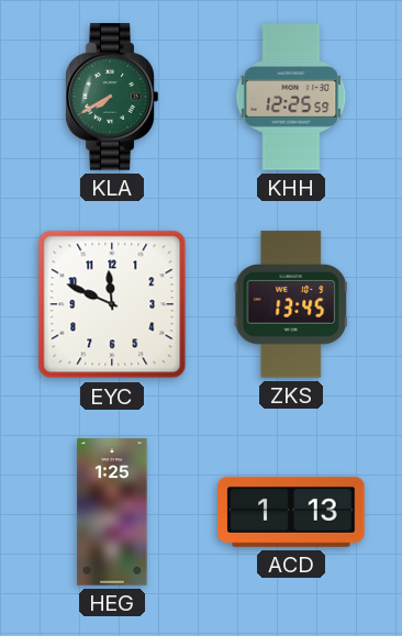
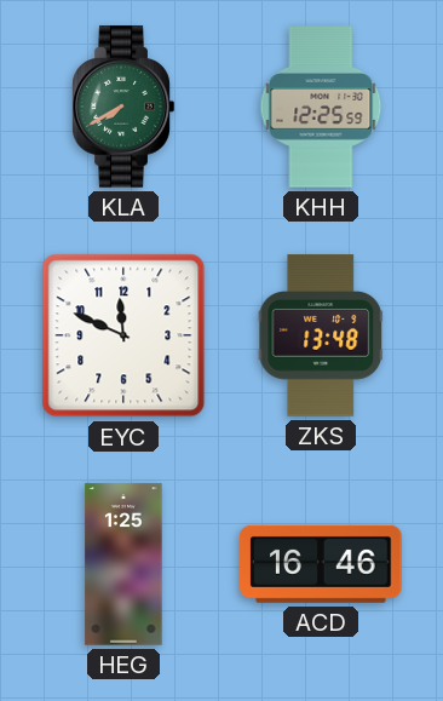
ZKS: 13:45 -> 13:48
ACD: 1:13 -> 16:46
